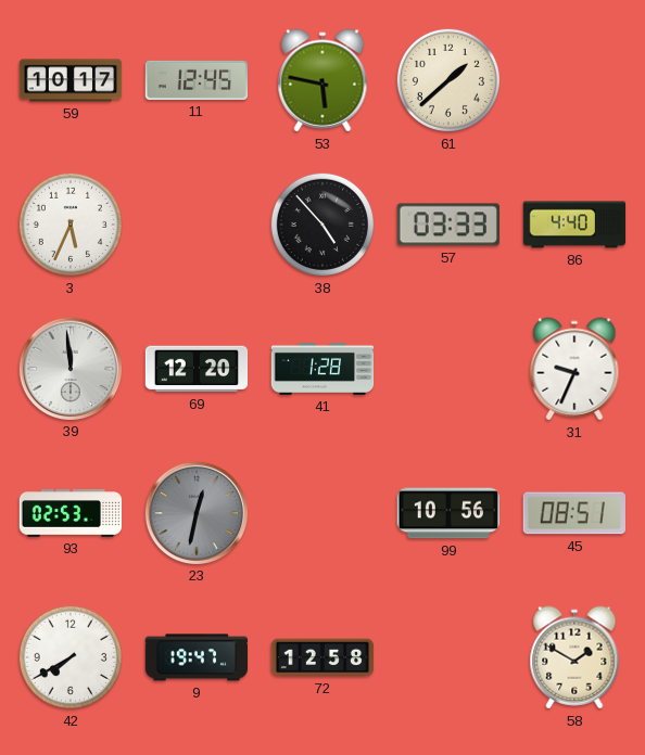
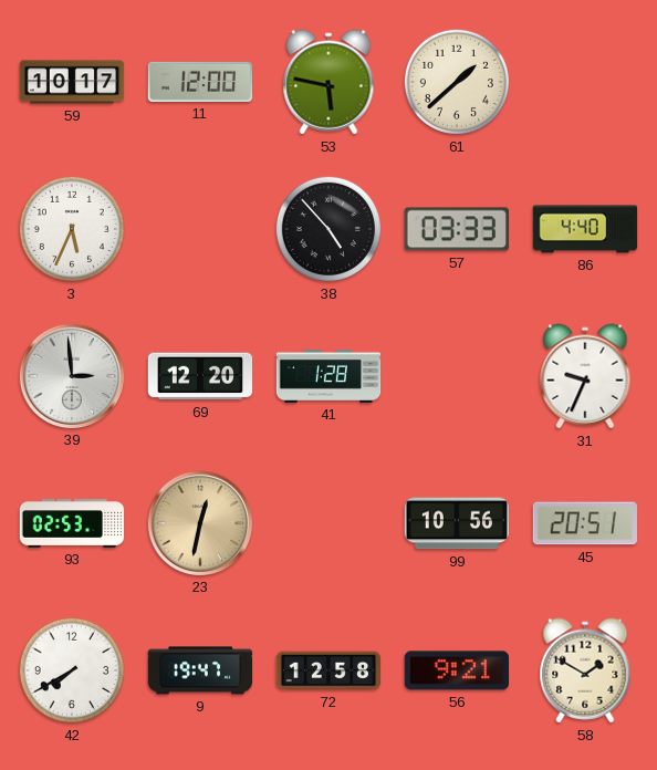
11: 12:45 -> 12:00
39: 11:59 -> 2:59
23 dial: grey -> champagne
45: 08:51 -> 20:51
56: none -> 9:21
